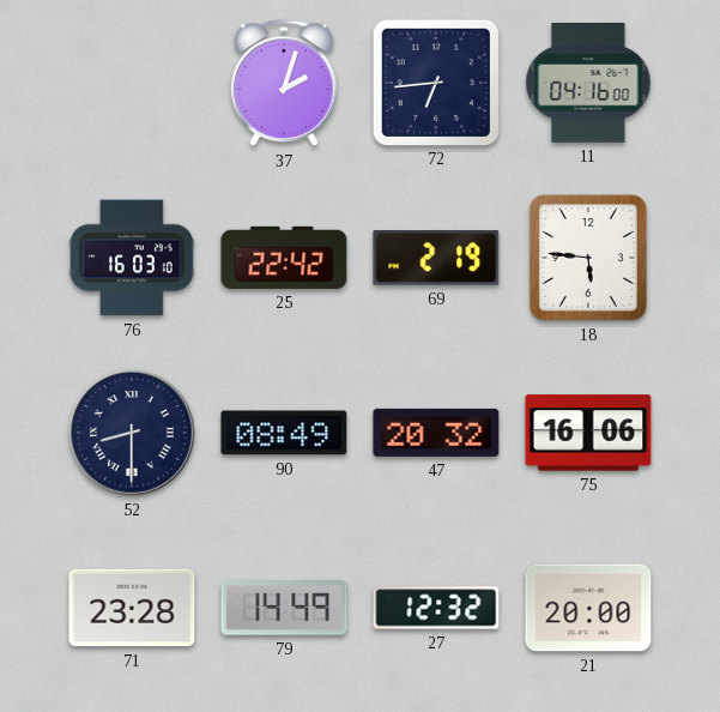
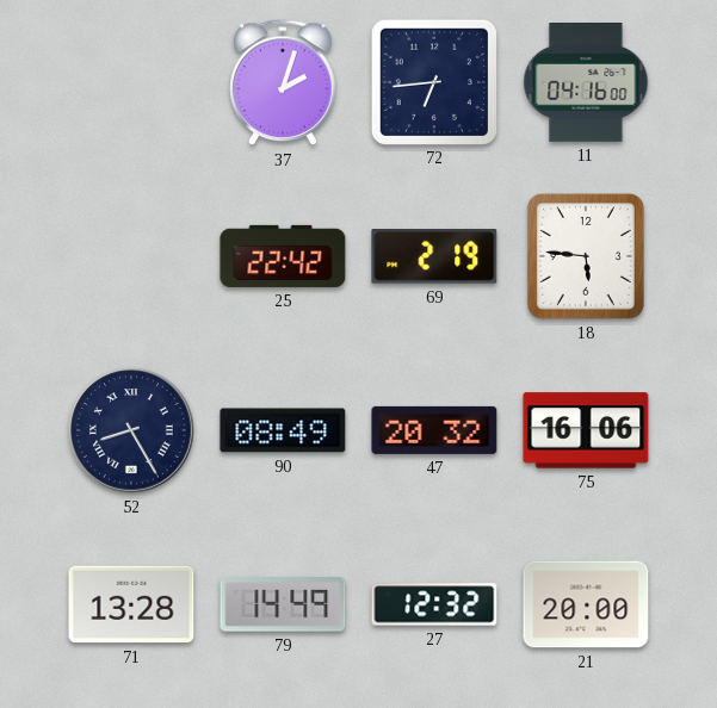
76: 16:03 -> none
52: 8:30 -> 8:25
71: 23:28 -> 13:28
